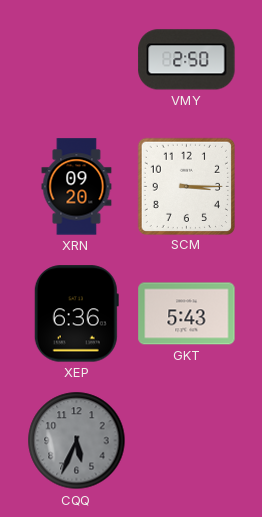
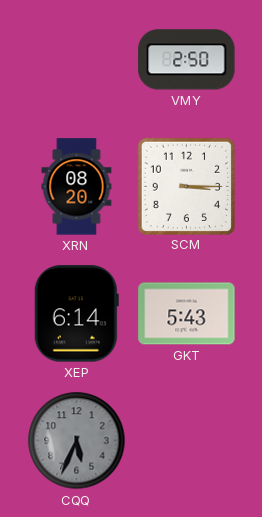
XRN: 09:20 -> 08:20
XEP: 6:36 -> 6:14
